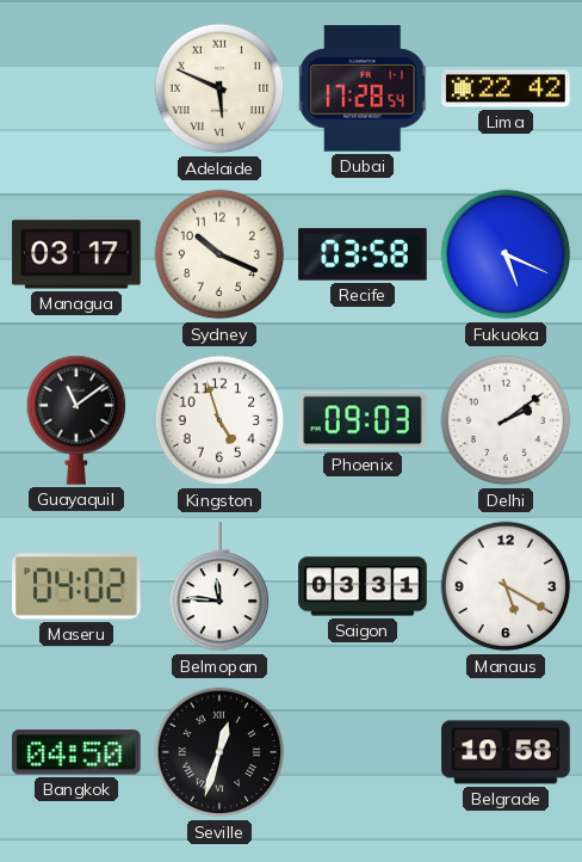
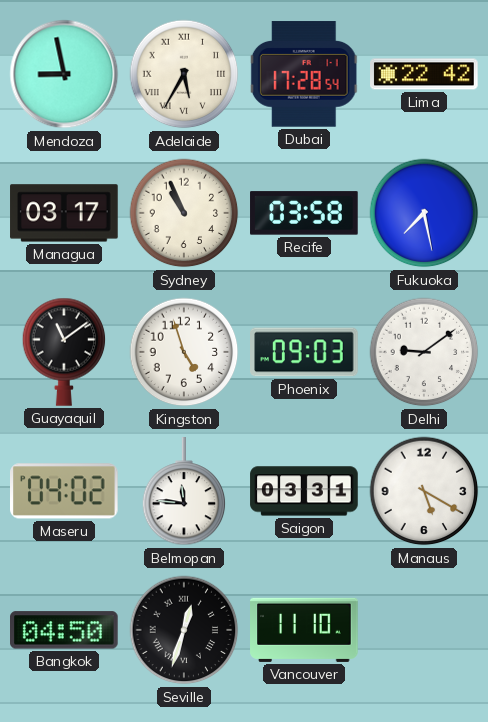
Mendoza: none -> 8:58
Adelaide: 5:49 -> 5:35
Sydney: 10:19 -> 10:56
Fukuoka: 5:19 -> 7:28
Delhi: 2:09 -> 9:09
Vancouver: none -> 11:10
Belgrade: 10:58 -> none
